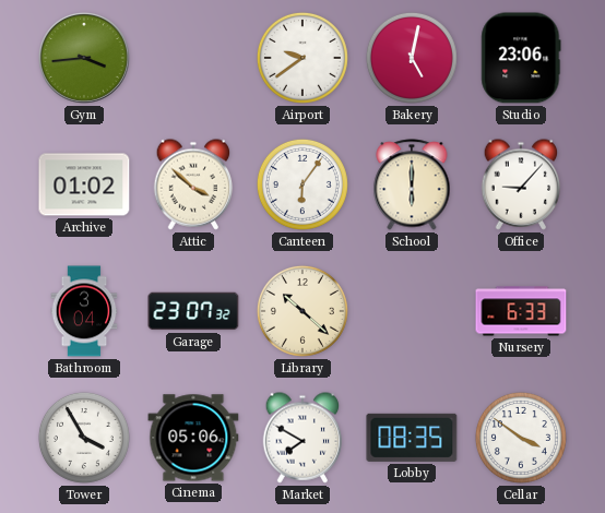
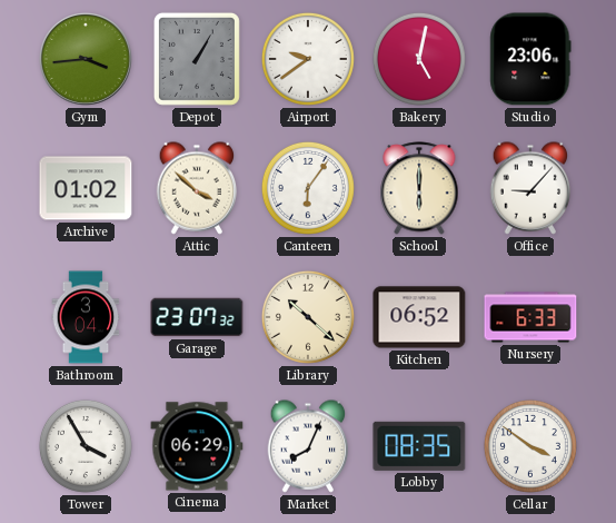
Depot: none -> 1:05
Kitchen: none -> 06:52
Cinema: 05:06 -> 06:29
Market: 7:50 -> 8:04
